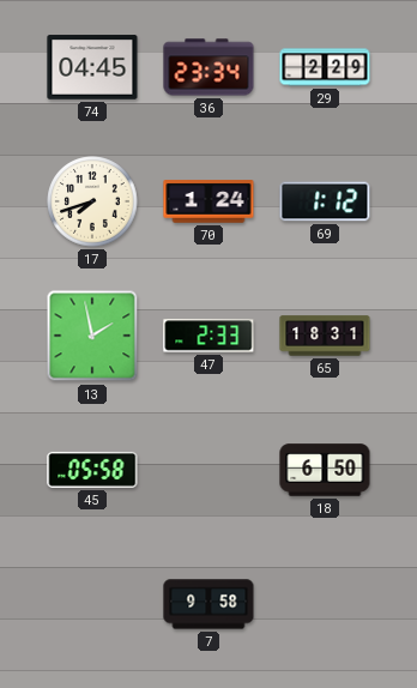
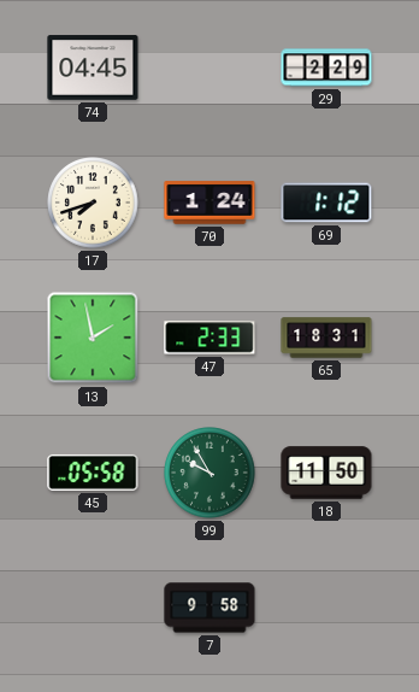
36: 23:34 -> none
99: none -> 9:55
18: 6:50 -> 11:50
